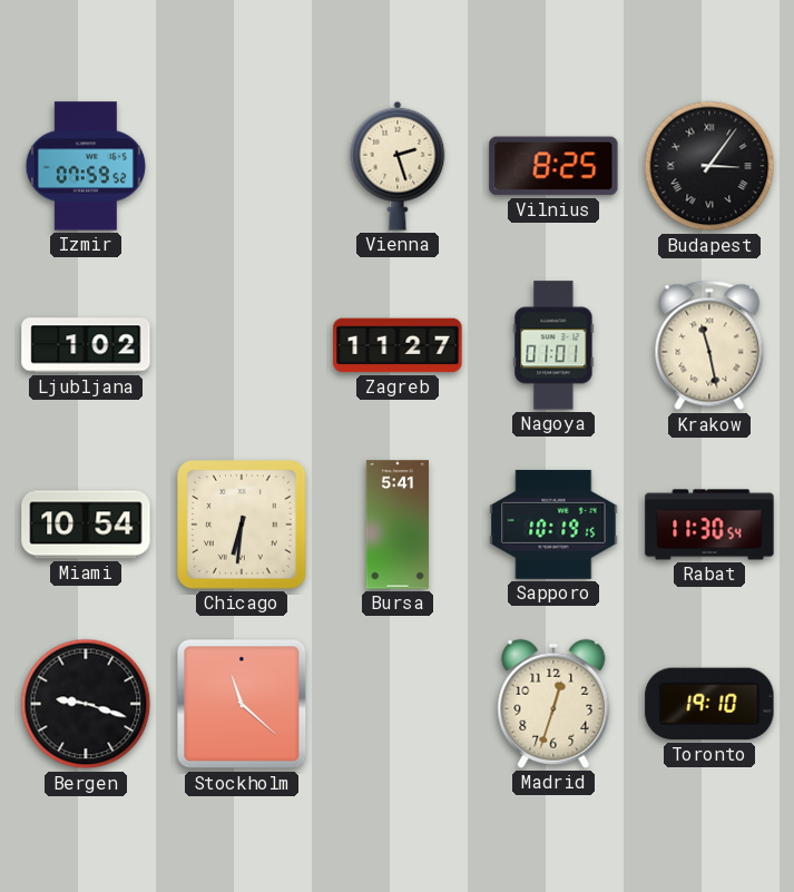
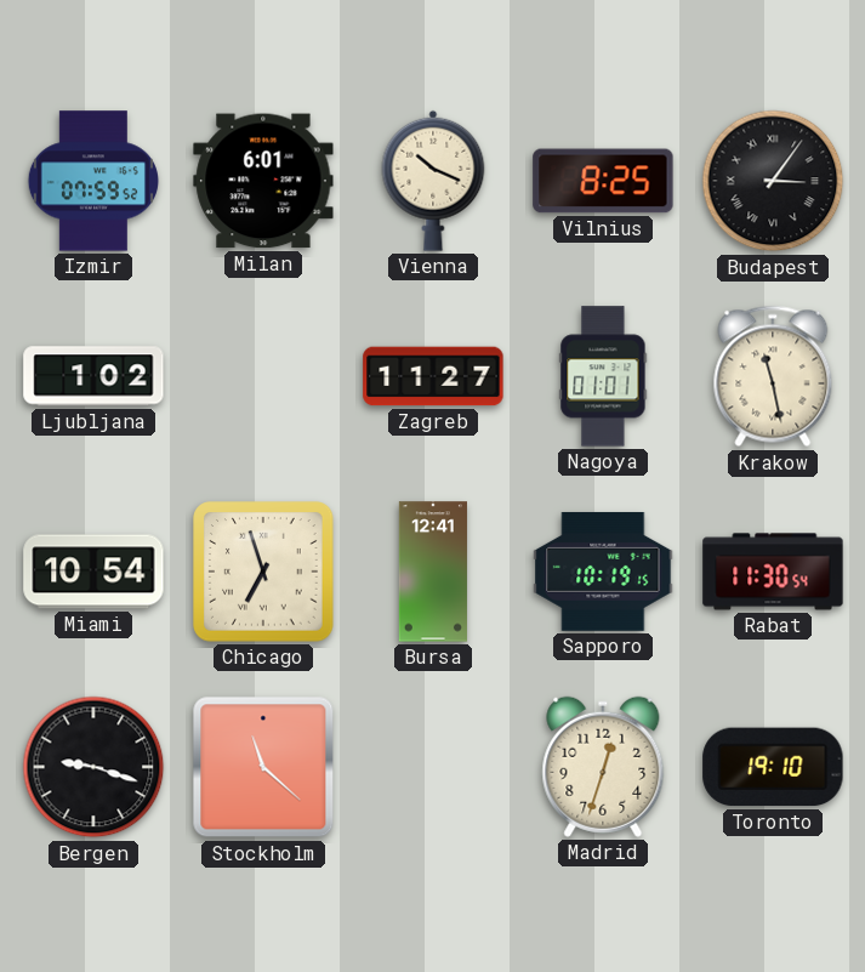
Milan: none -> 6:01
Vienna: 2:27 -> 10:19
Chicago: 6:31 -> 6:57
Bursa: 5:41 -> 12:41
